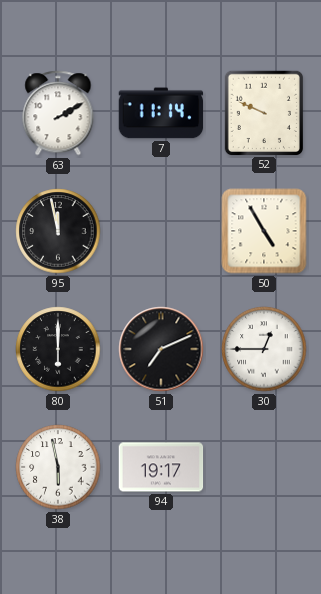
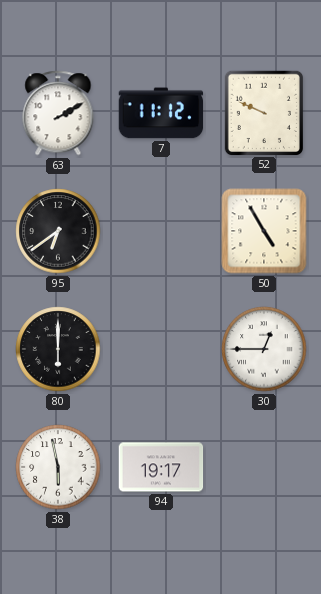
7: 11:14 -> 11:12
95: 11:58 -> 6:39
51: 7:11 -> none
